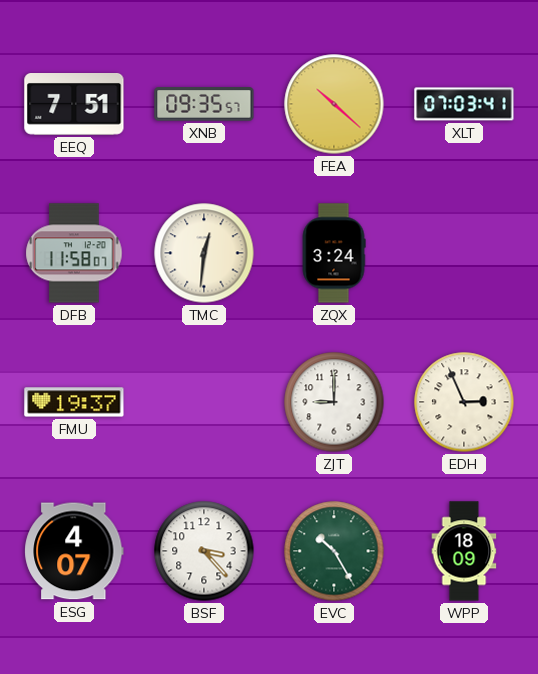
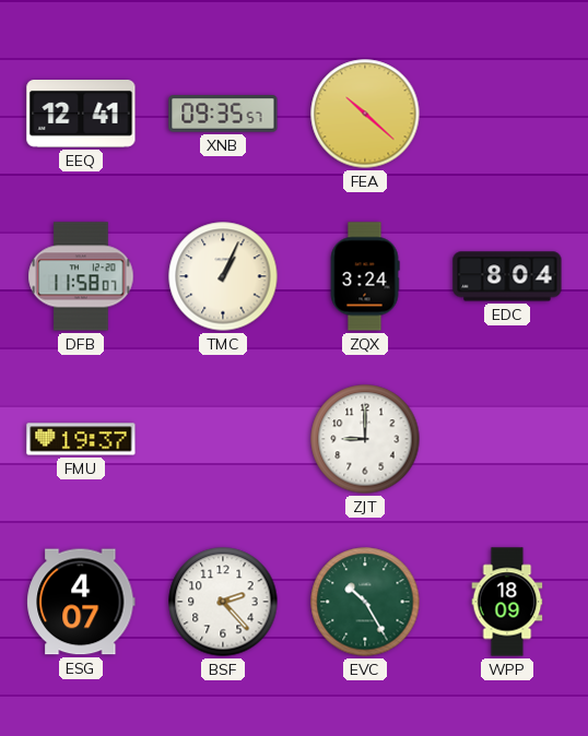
EEQ: 7:51 -> 12:41
XLT: 07:03 -> none
TMC: 12:31 -> 1:04
EDC: none -> 8:04
EDH: 2:56 -> none
BSF: 3:23 -> 2:23
